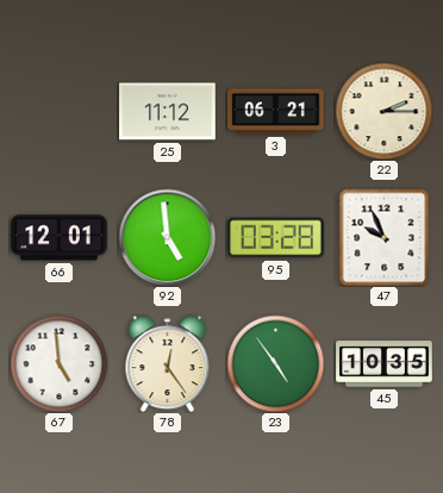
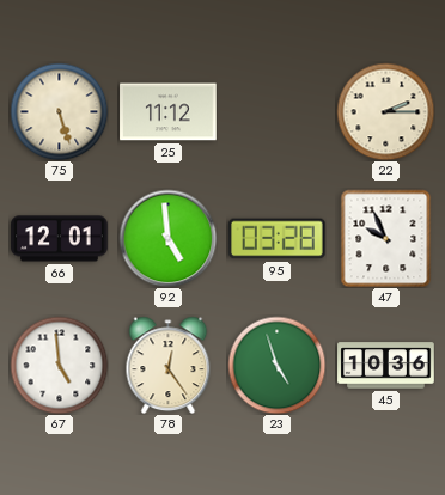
75: none -> 5:27
3: 06:21 -> none
23: 4:54 -> 4:57
45: 10:35 -> 10:36
